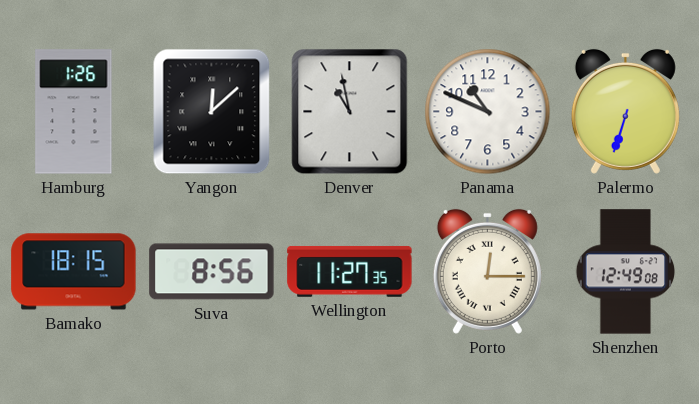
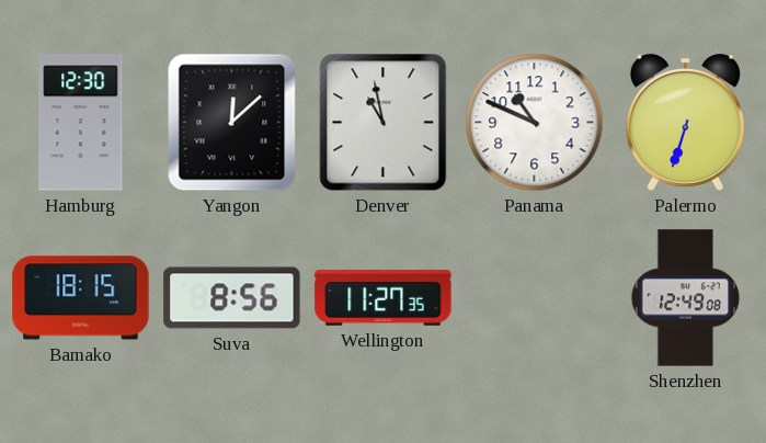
Hamburg: 1:26 -> 12:30
Porto: 12:15 -> none
